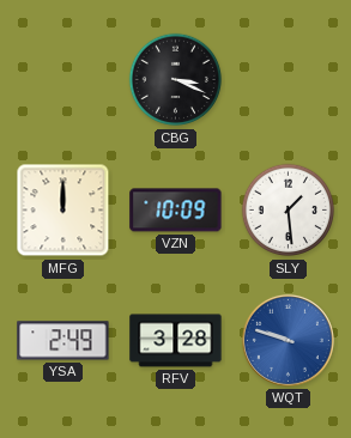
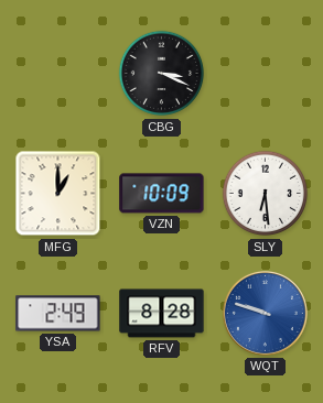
MFG: 12:00 -> 1:00
SLY: 1:29 -> 6:29
RFV: 3:28 -> 8:28
